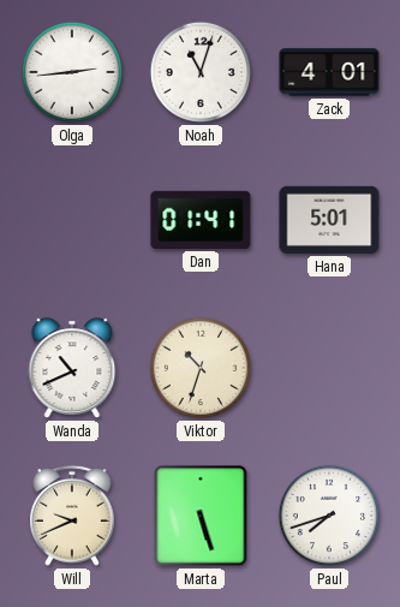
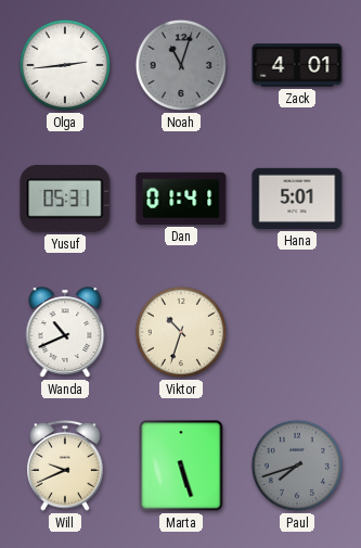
Noah dial: white -> grey
Yusuf: none -> 05:31
Paul dial: white -> grey
